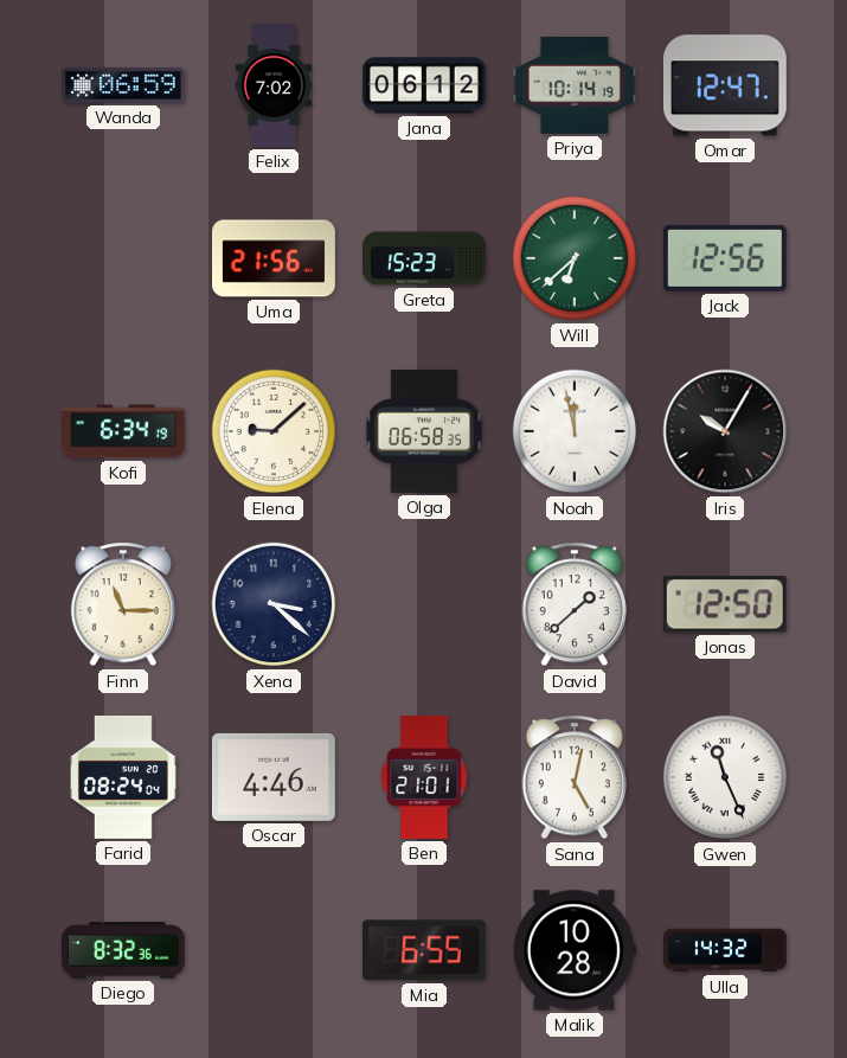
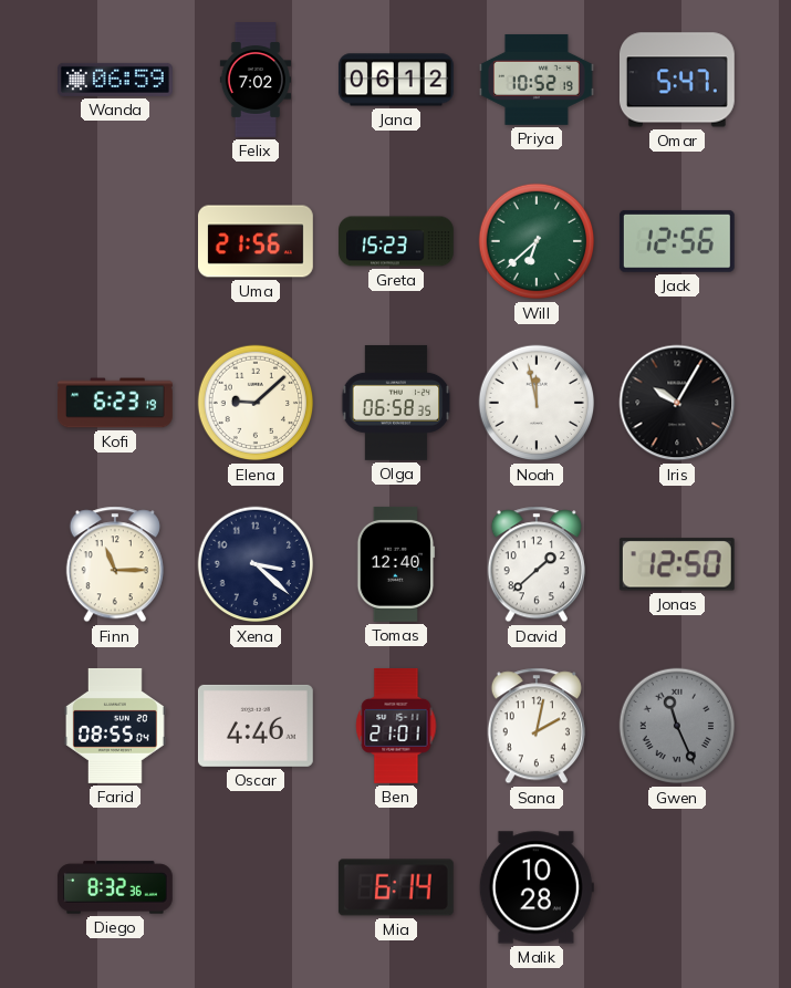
Priya: 10:14 -> 10:52
Omar: 12:47 -> 5:47
Kofi: 6:34 -> 6:23
Tomas: none -> 12:40
Farid: 08:24 -> 08:55
Sana: 5:02 -> 2:02
Gwen dial: white -> grey
Mia: 6:55 -> 6:14
Ulla: 14:32 -> none
